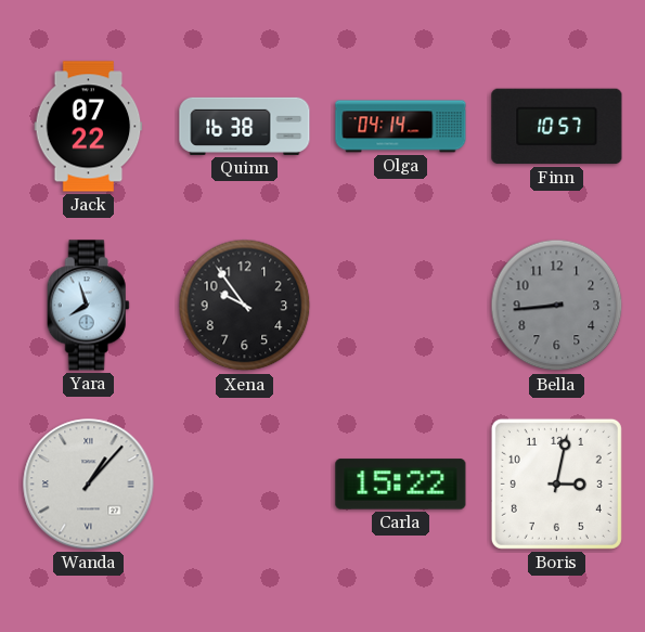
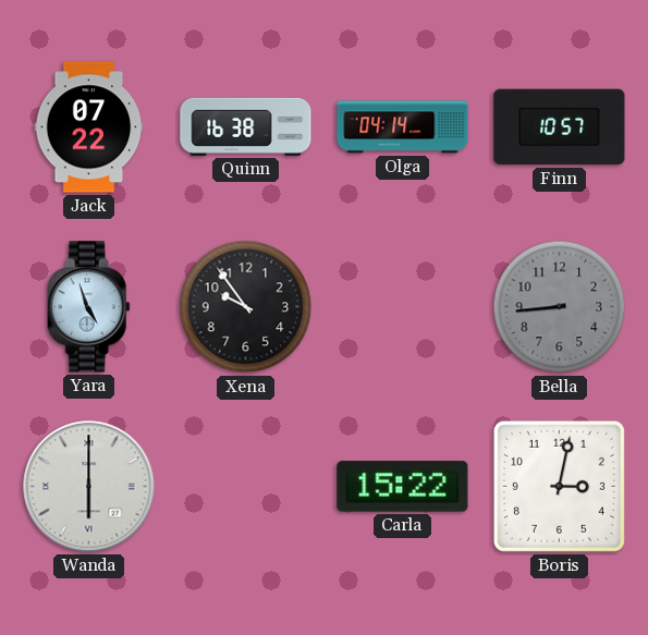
Yara: 7:57 -> 4:57
Wanda: 1:07 -> 6:00
